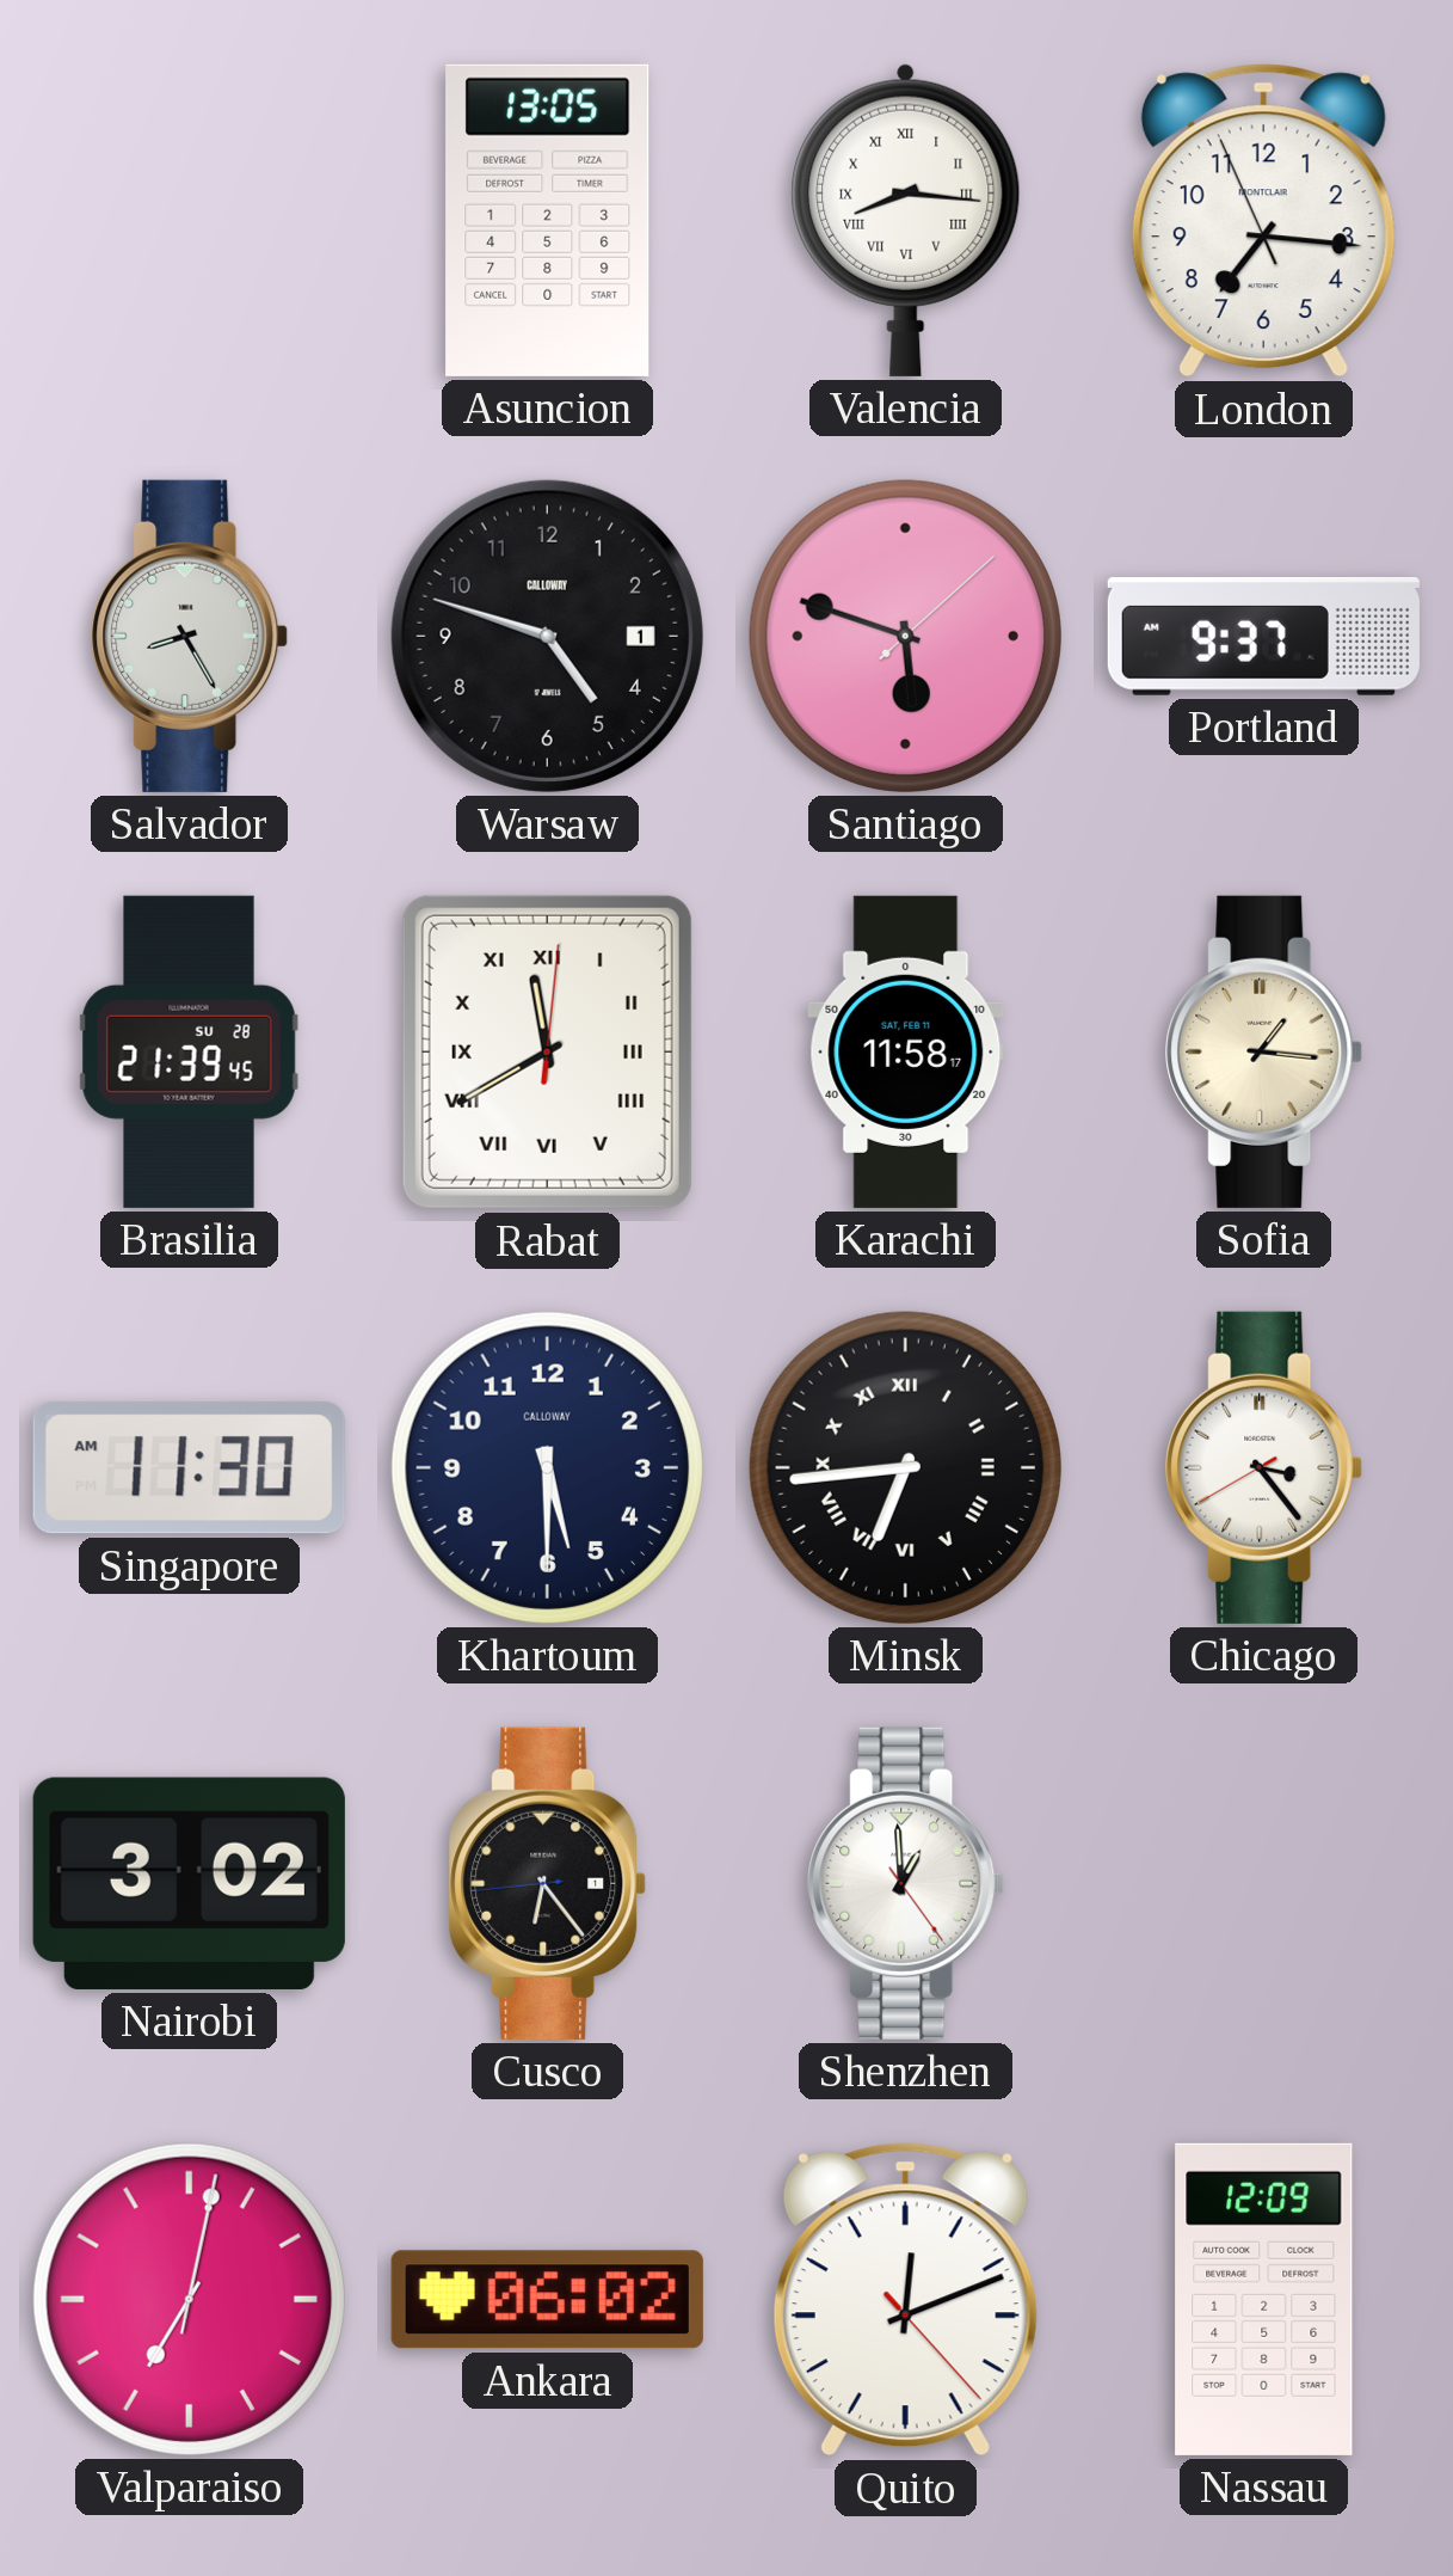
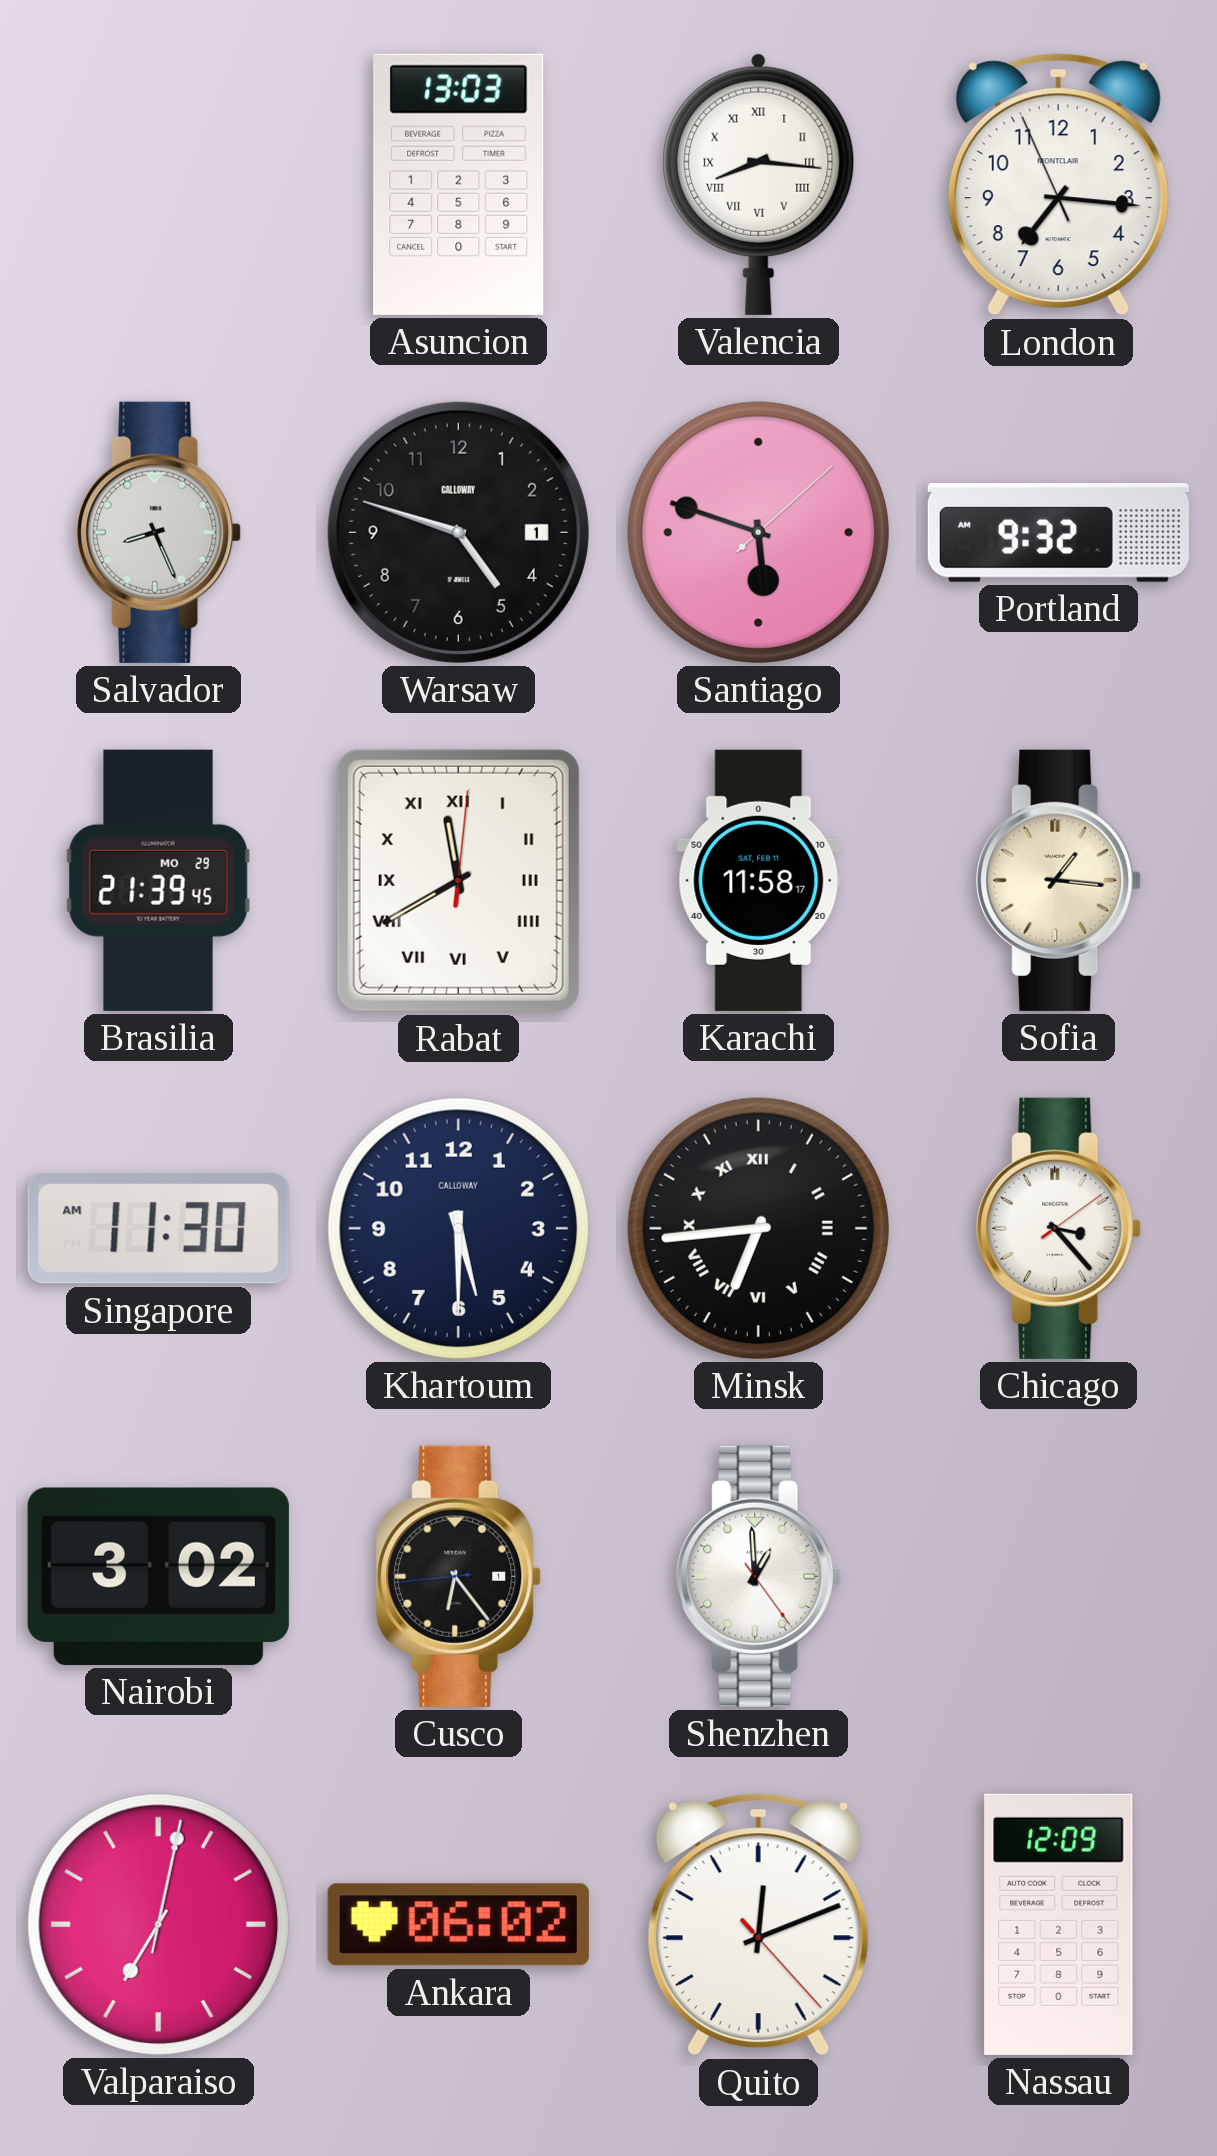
Asuncion: 13:05 -> 13:03
Salvador: 8:25 -> 8:26
Portland: 9:37 -> 9:32
Brasilia date: SU 28 -> MO 29
Chicago: 3:23:40 -> 3:23:09
